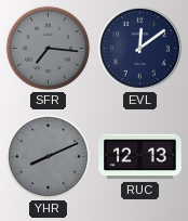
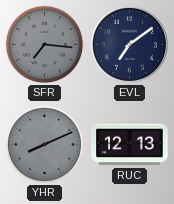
EVL: 12:09 -> 7:09
